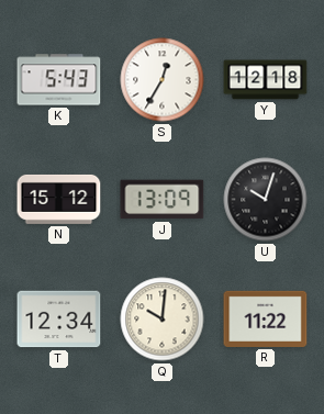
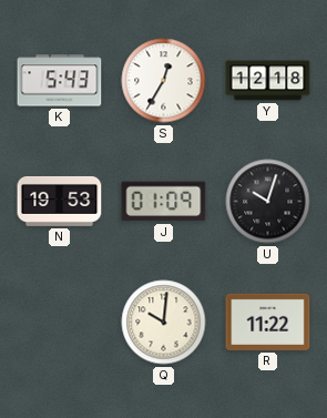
N: 15:12 -> 19:53
J: 13:09 -> 01:09
T: 12:34 -> none
